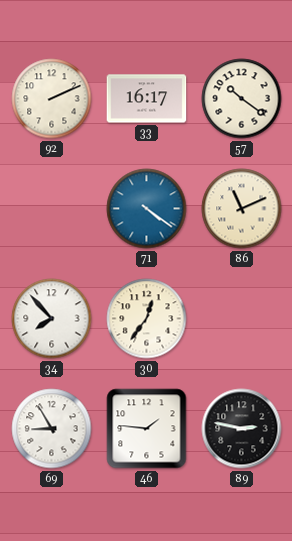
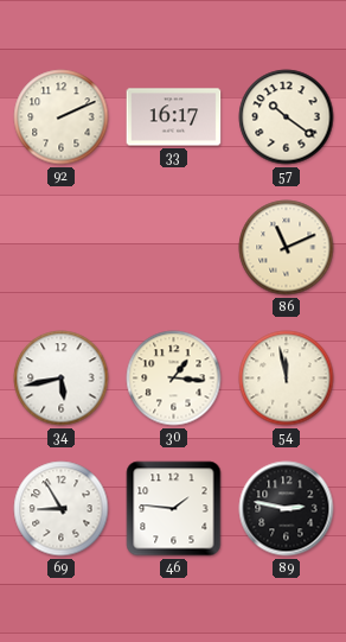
71: 4:21 -> none
34: 7:53 -> 5:43
30: 12:36 -> 1:16
54: none -> 11:58
